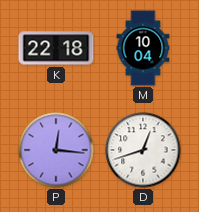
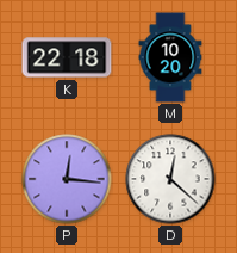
M: 10:04 -> 10:20
D: 12:42 -> 12:22
